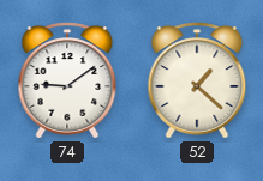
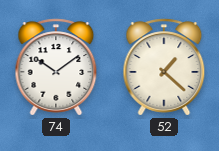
74: 9:09 -> 10:09
